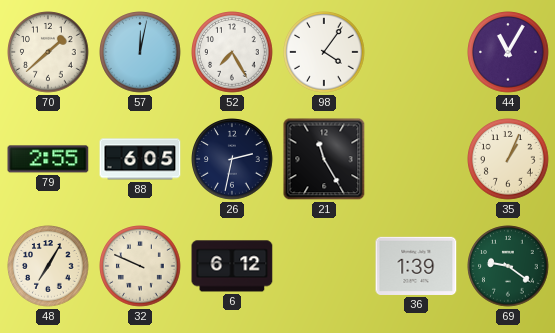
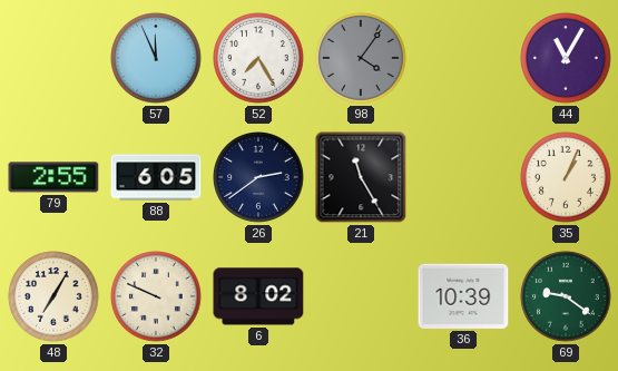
70: 1:38 -> none
57: 12:02 -> 11:56
98 dial: white -> grey
26: 2:32 -> 2:39
6: 6:12 -> 8:02
36: 1:39 -> 10:39
